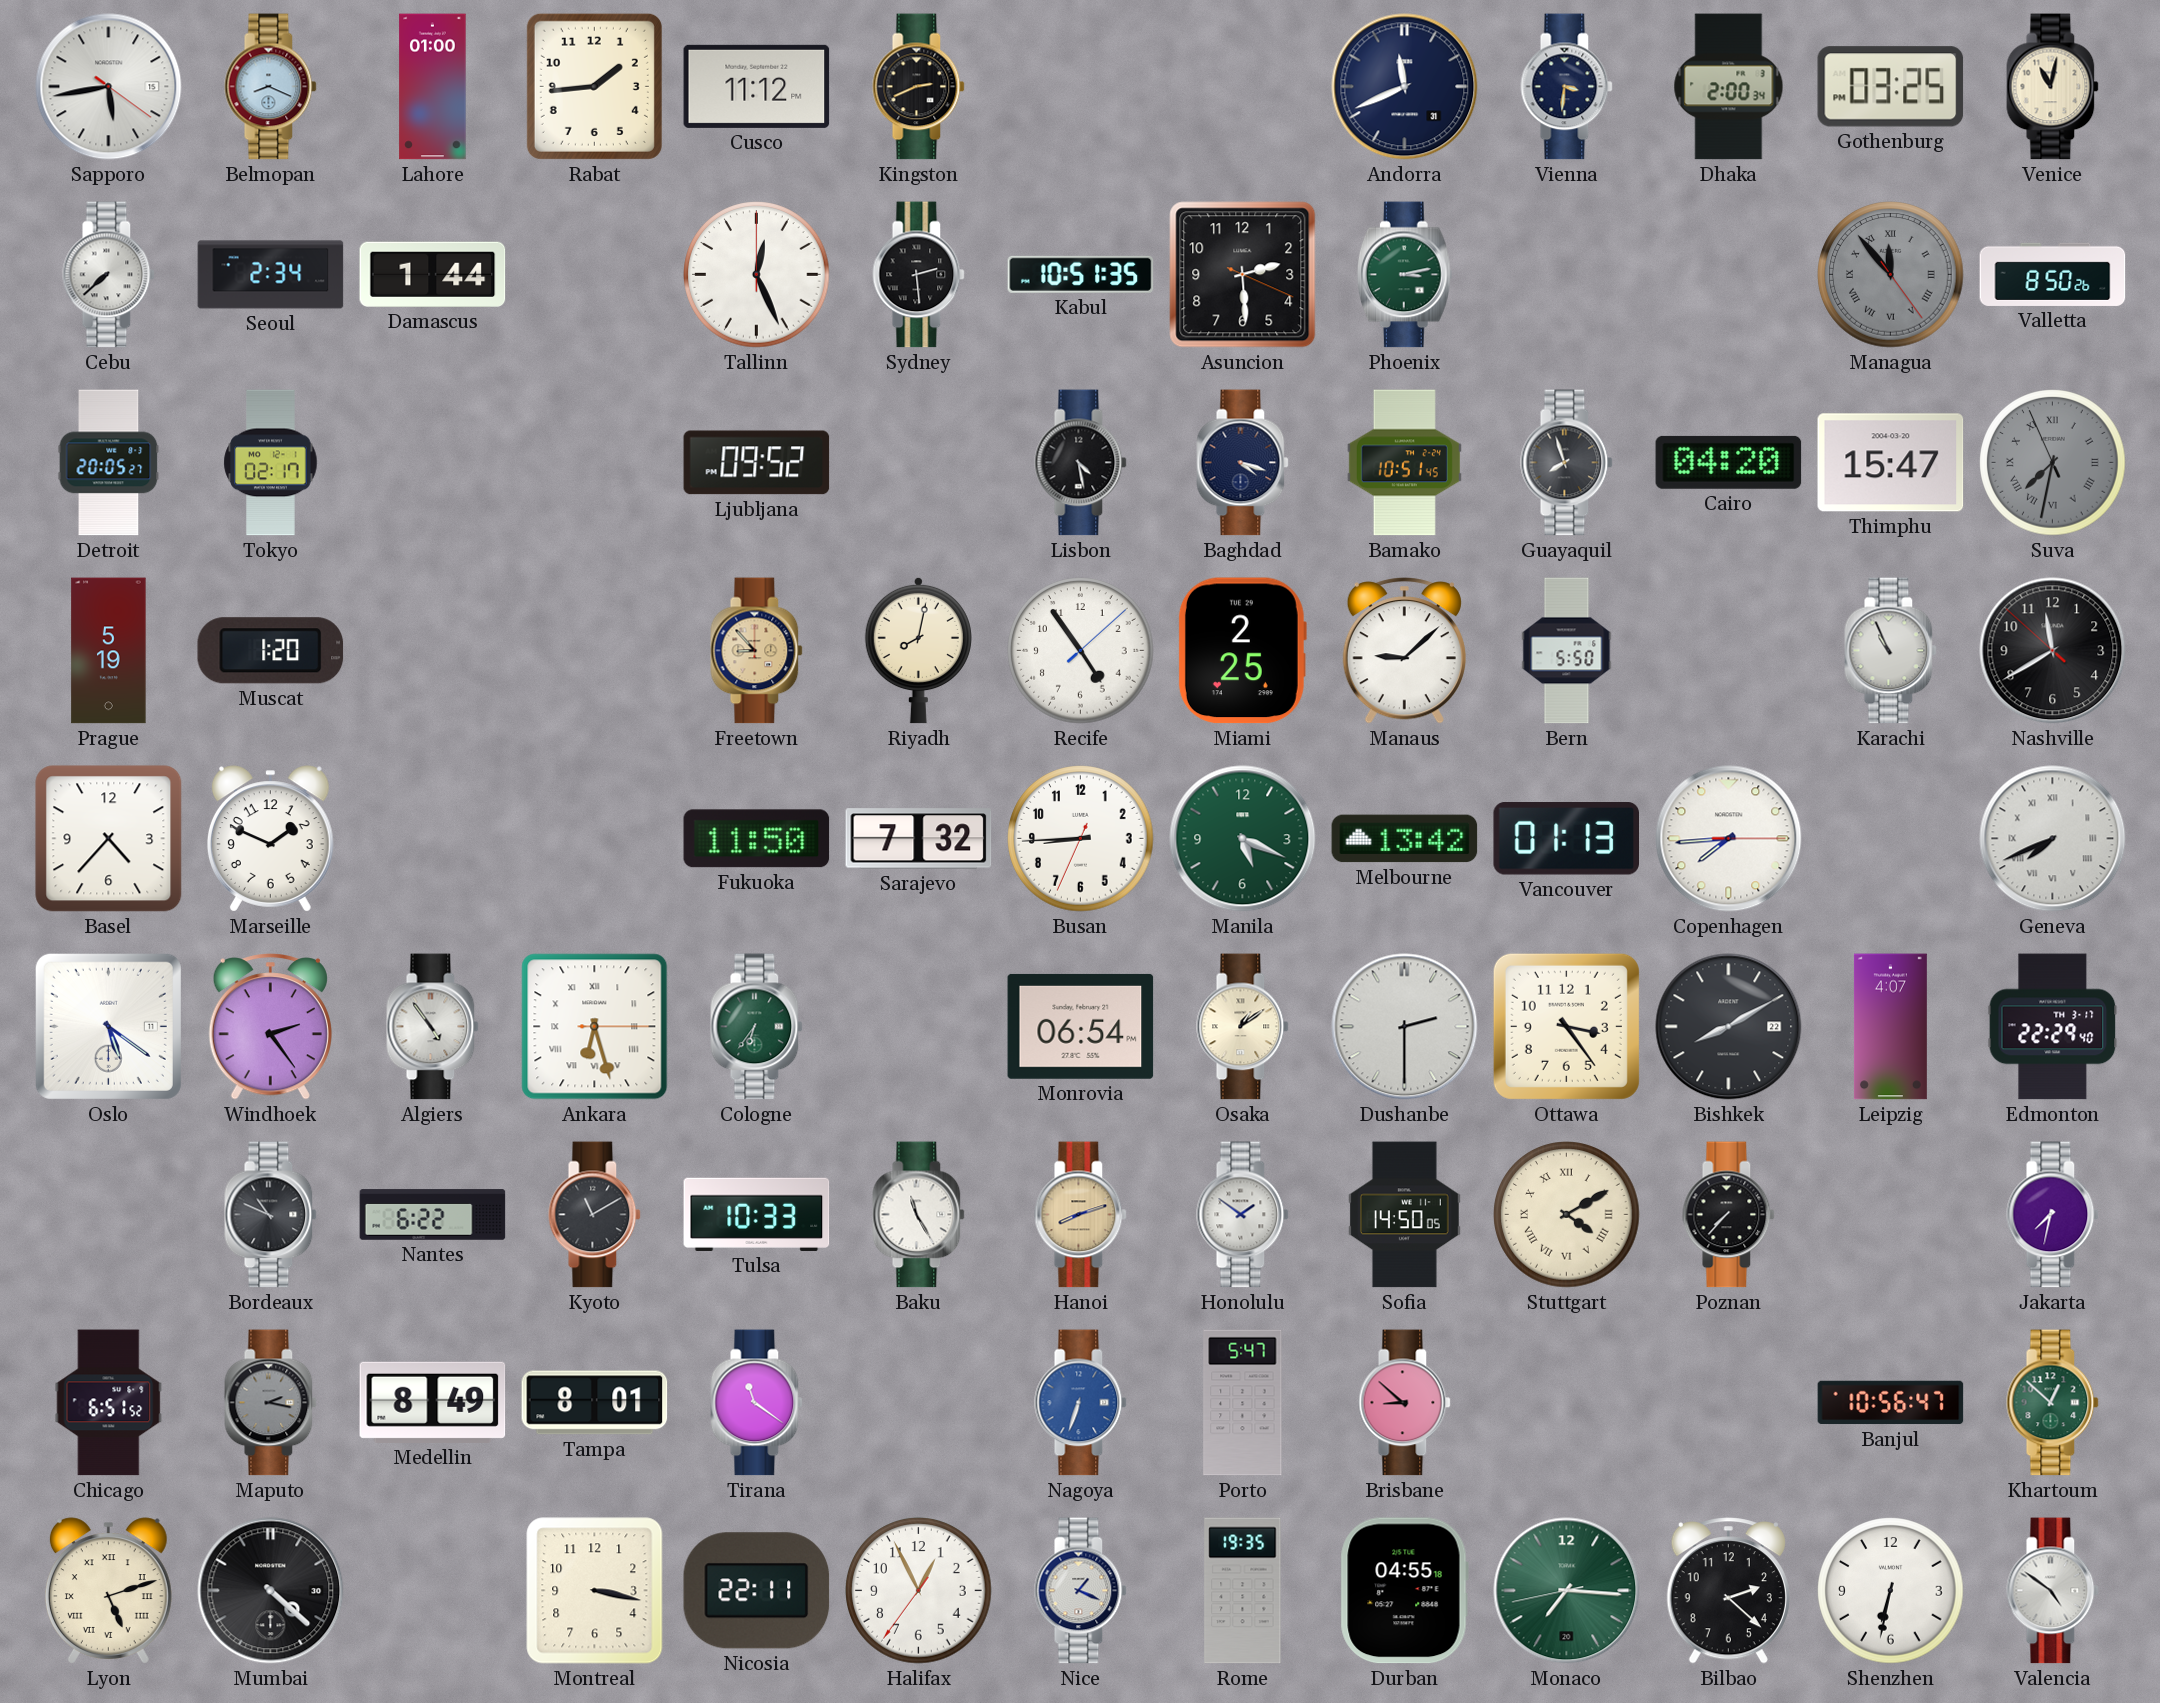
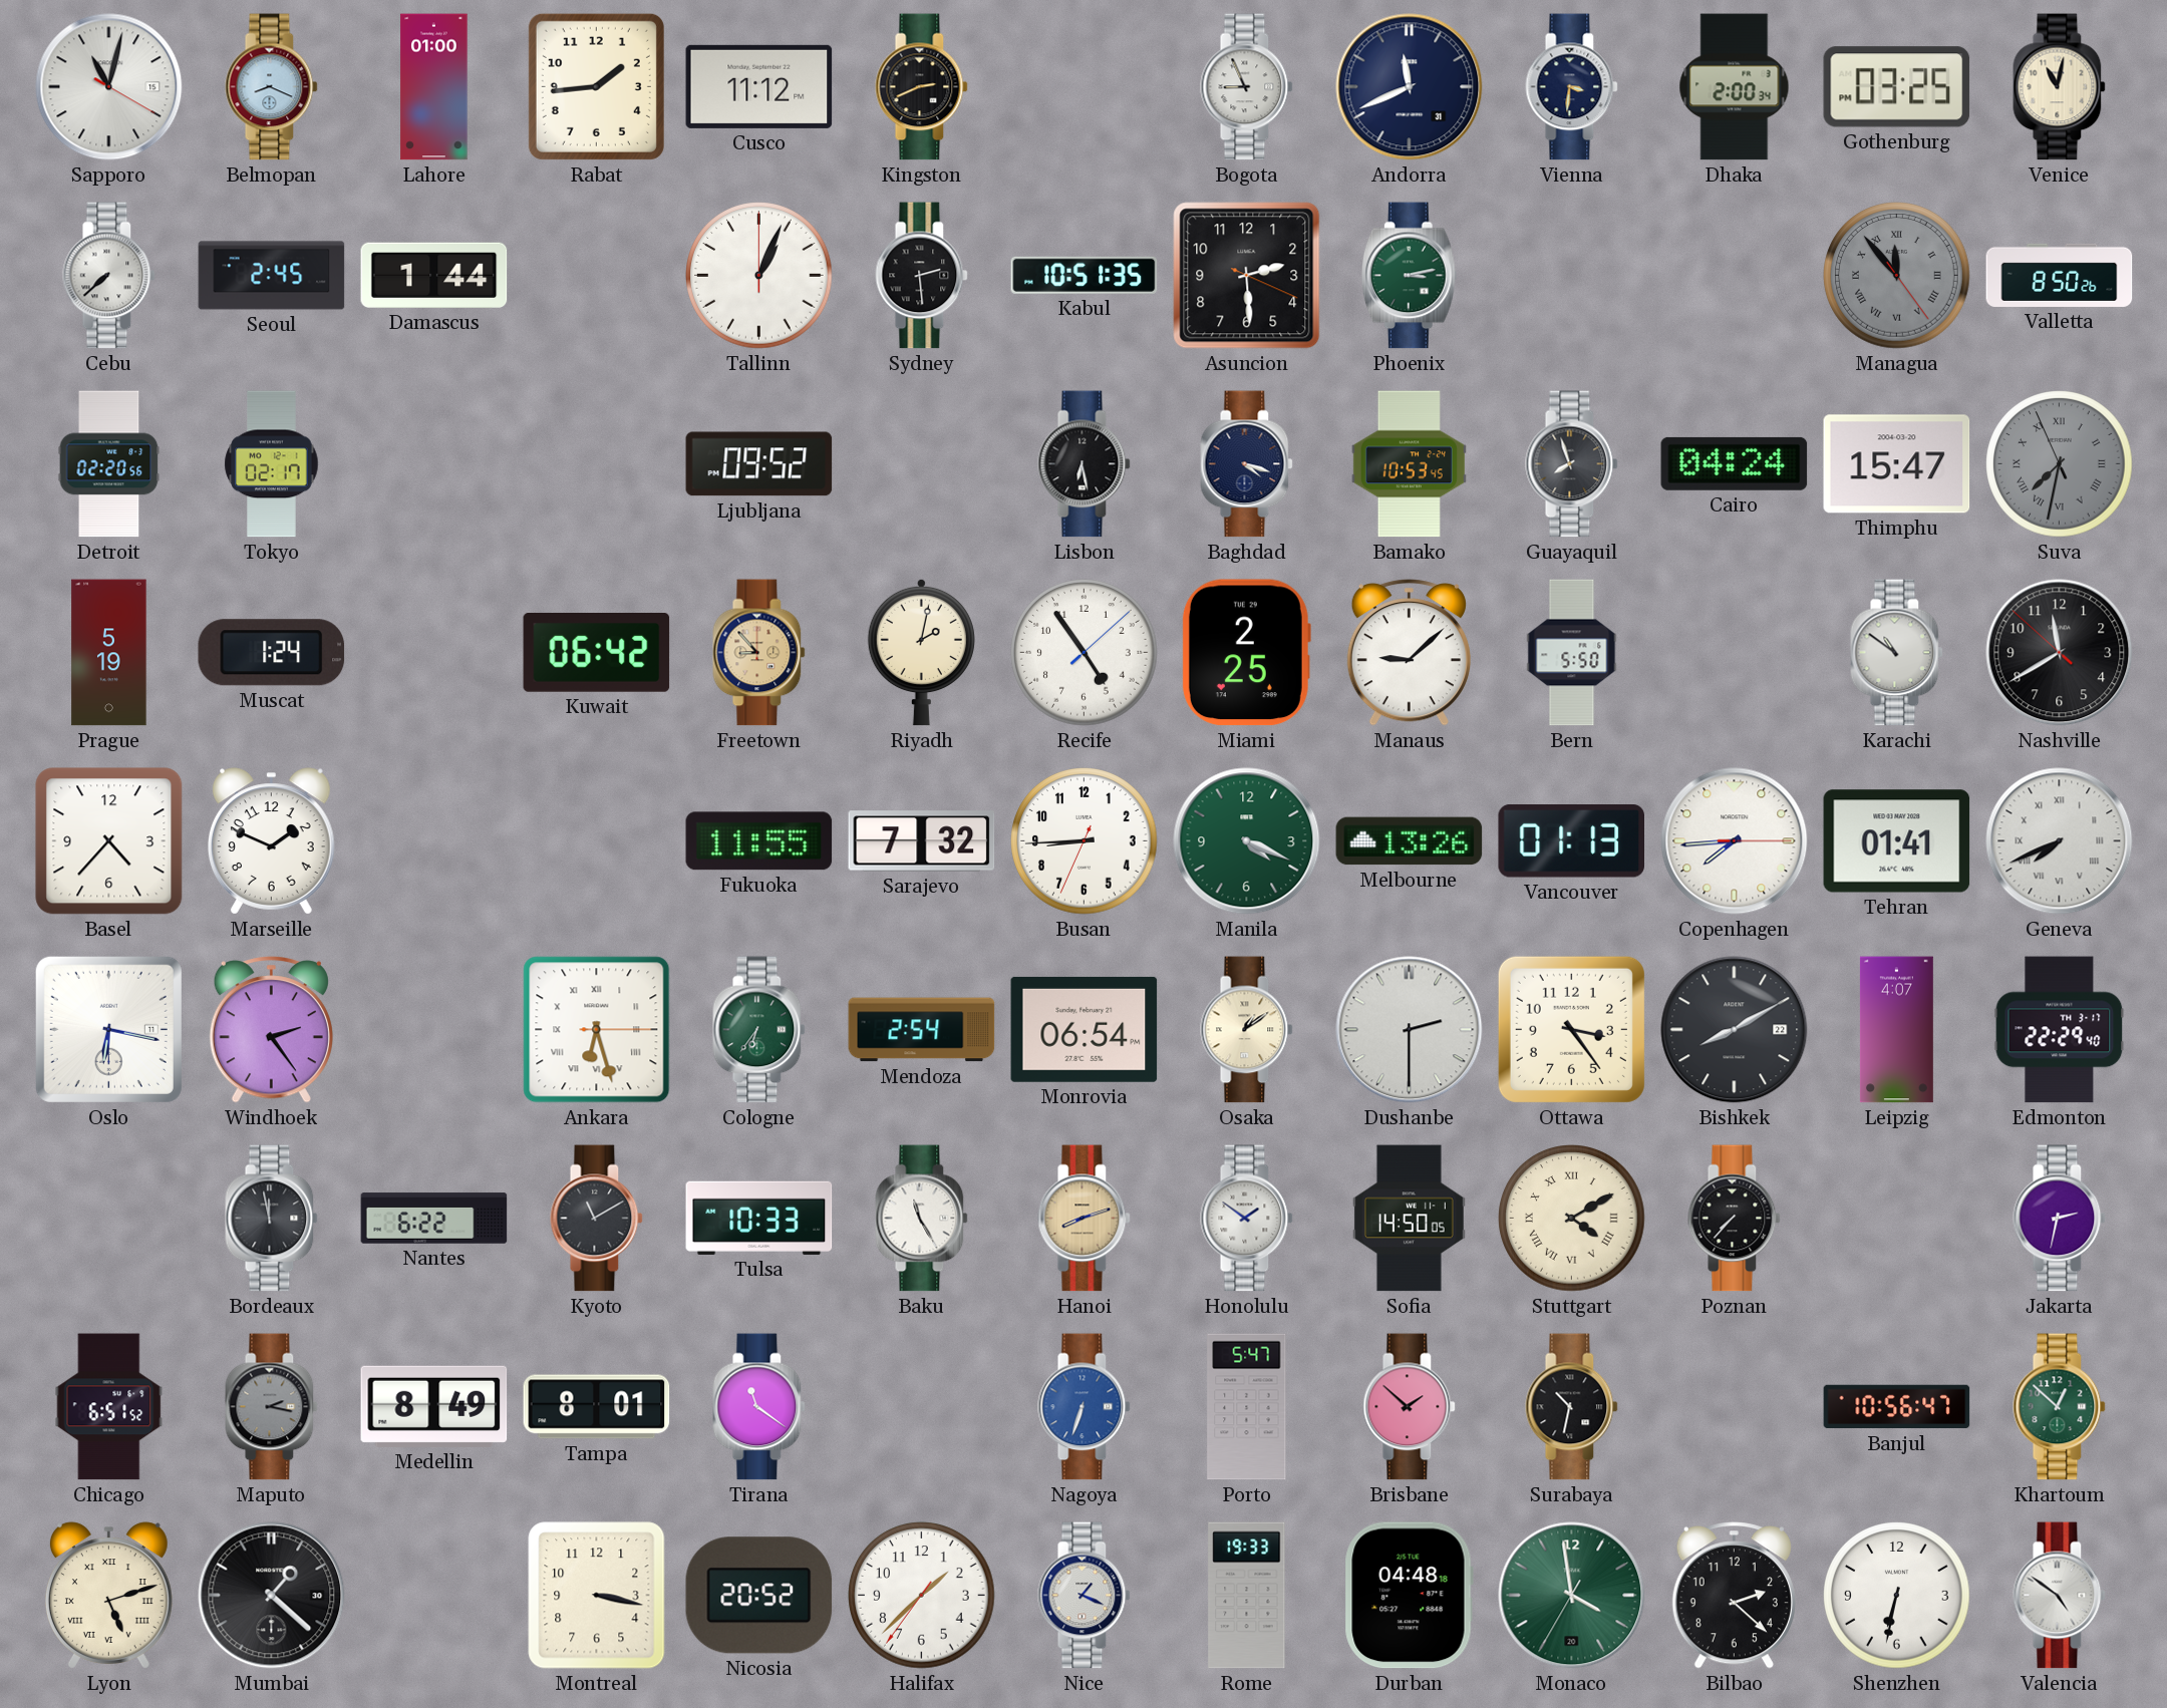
Sapporo: 5:43 -> 11:02
Bogota: none -> 8:56
Seoul: 2:34 -> 2:45
Tallinn: 12:26 -> 1:04
Detroit: 20:05 -> 02:20
Lisbon: 4:28 -> 6:28
Bamako: 10:51 -> 10:53
Cairo: 04:20 -> 04:24
Muscat: 1:20 -> 1:24
Kuwait: none -> 06:42
Riyadh: 8:02 -> 2:02
Karachi: 10:56 -> 10:51
Fukuoka: 11:50 -> 11:55
Manila: 5:19 -> 4:19
Melbourne: 13:42 -> 13:26
Tehran: none -> 01:41
Oslo: 5:21 -> 6:17
Algiers: 4:54 -> none
Mendoza: none -> 2:54
Bordeaux: 10:49 -> 11:58
Jakarta: 7:32 -> 2:32
Brisbane: 8:52 -> 1:52
Surabaya: none -> 10:32
Mumbai: 4:22 -> 1:22
Nicosia: 22:11 -> 20:52
Halifax: 12:55 -> 1:37
Rome: 19:35 -> 19:33
Durban: 04:55 -> 04:48
Monaco: 7:15 -> 3:58
